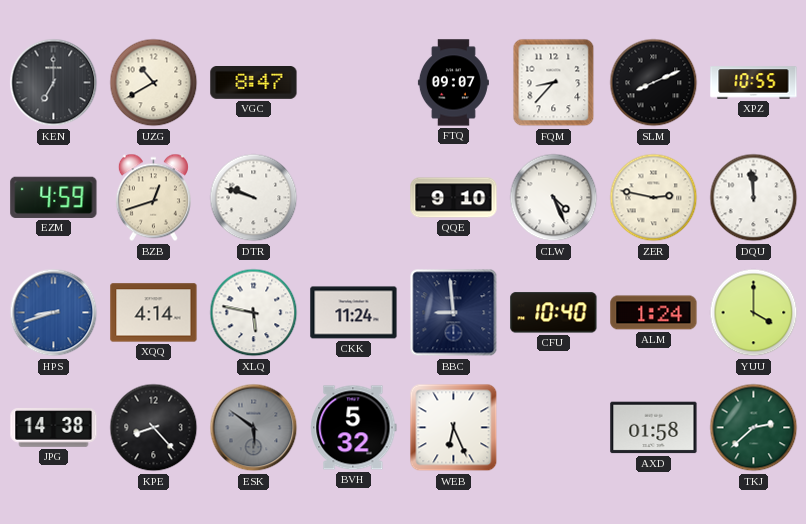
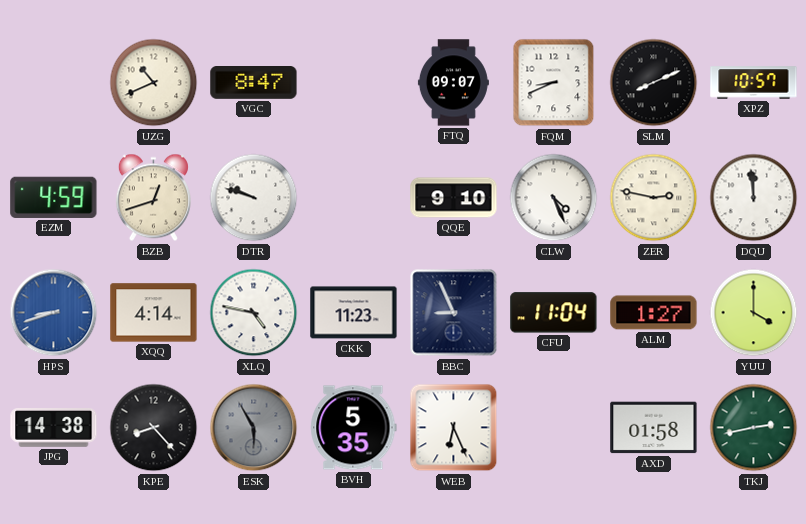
KEN: 7:00 -> none
UZG: 10:40 -> 10:41
FQM: 8:37 -> 8:41
XPZ: 10:55 -> 10:57
XLQ: 5:47 -> 4:47
CKK: 11:24 -> 11:23
BBC: 8:59 -> 8:56
CFU: 10:40 -> 11:04
ALM: 1:24 -> 1:27
ESK: 5:51 -> 5:55
BVH: 5:32 -> 5:35
TKJ: 2:38 -> 2:43
